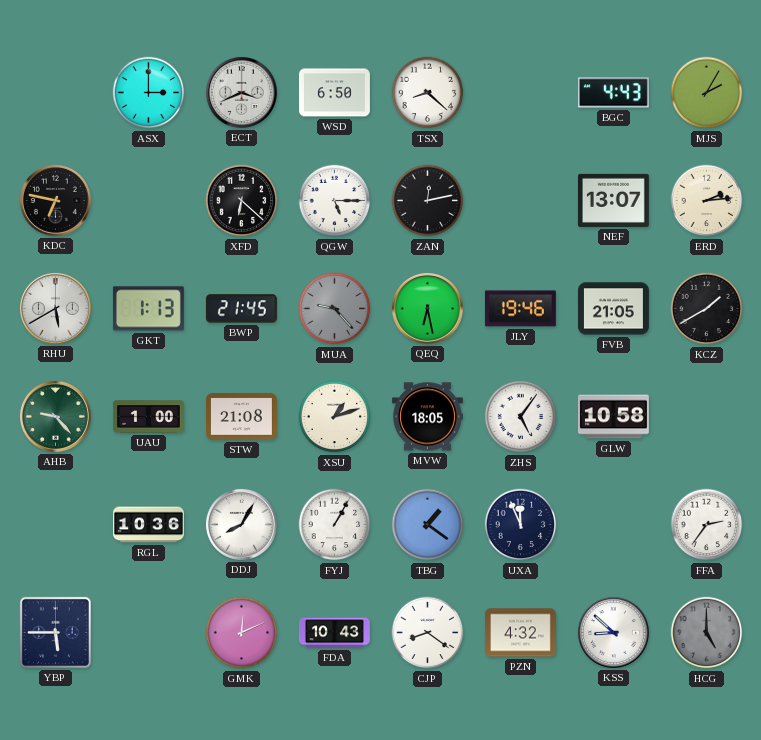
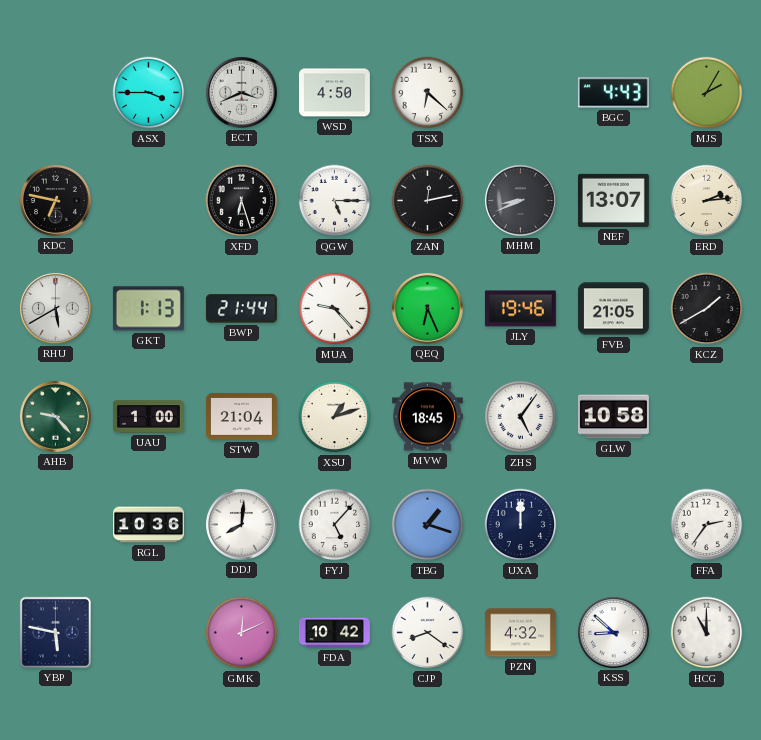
ASX: 3:00 -> 3:45
WSD: 6:50 -> 4:50
TSX: 8:22 -> 6:22
XFD: 6:22 -> 6:27
MHM: none -> 8:41
BWP: 21:45 -> 21:44
MUA dial: grey -> white
QEQ: 6:28 -> 6:26
STW: 21:08 -> 21:04
MVW: 18:05 -> 18:45
DDJ: 8:05 -> 8:01
FYJ: 1:05 -> 5:07
TBG: 1:21 -> 1:18
UXA: 11:56 -> 12:00
YBP: 5:45 -> 5:47
FDA: 10:43 -> 10:42
HCG: 5:00 -> 11:00
HCG dial: grey -> white
